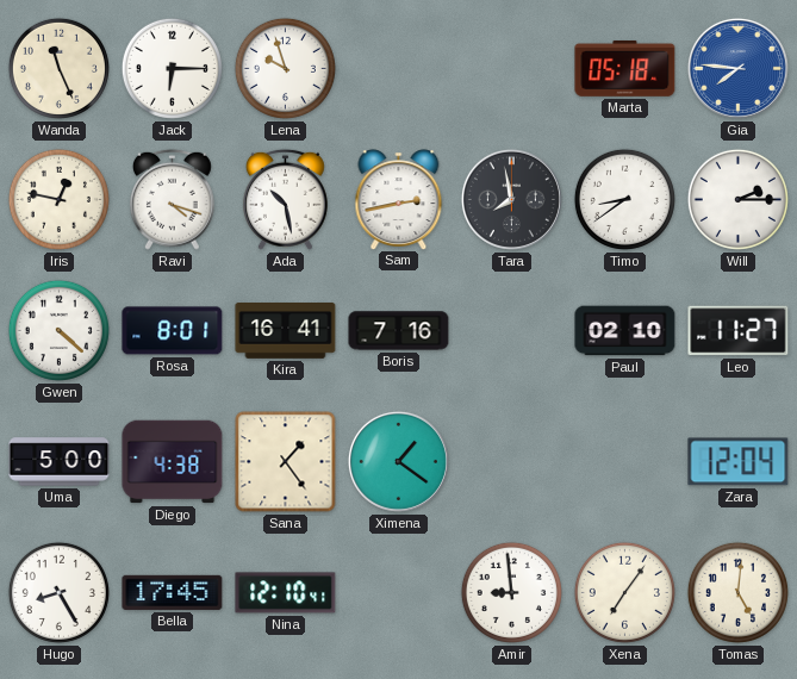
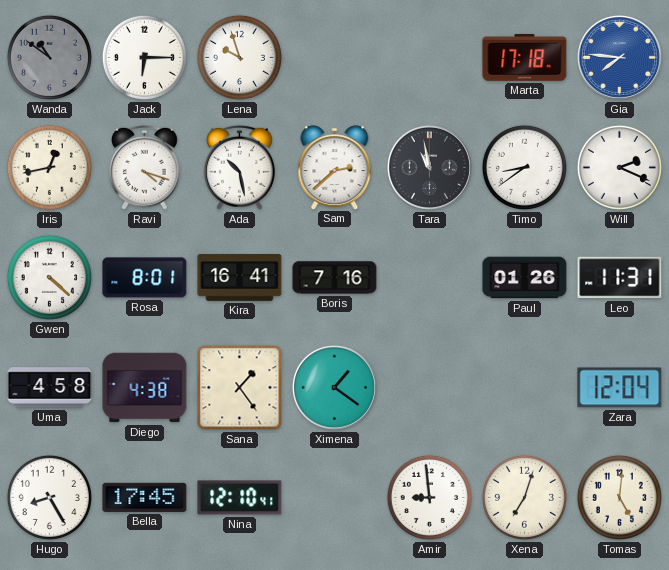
Wanda: 11:26 -> 10:51
Wanda dial: cream -> grey
Marta: 05:18 -> 17:18
Iris: 12:47 -> 12:43
Sam: 2:43 -> 2:38
Tara: 7:58 -> 10:58
Will: 2:15 -> 2:19
Paul: 02:10 -> 01:26
Leo: 11:27 -> 11:31
Uma: 5:00 -> 4:58
Xena: 7:06 -> 7:03
